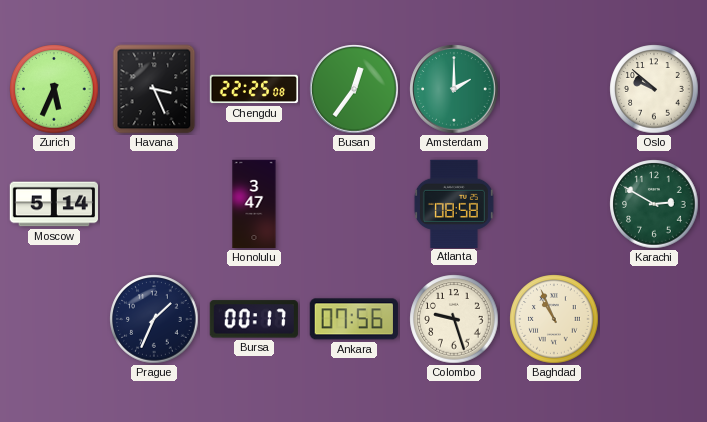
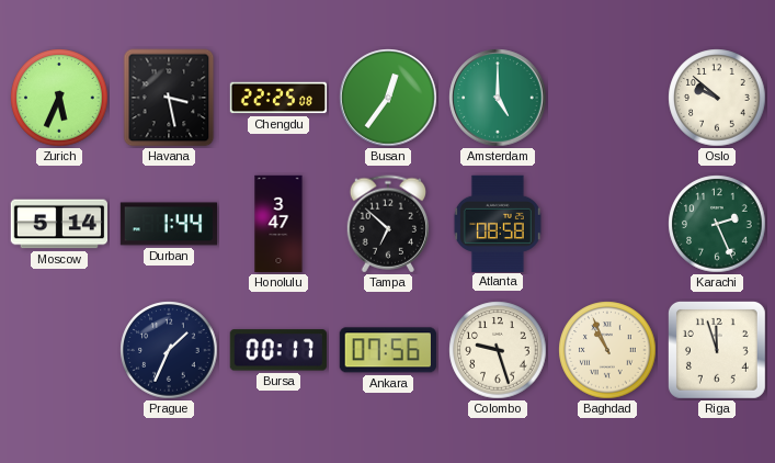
Havana: 3:26 -> 3:28
Amsterdam: 2:00 -> 5:00
Durban: none -> 1:44
Tampa: none -> 6:52
Karachi: 2:50 -> 2:26
Riga: none -> 11:57
